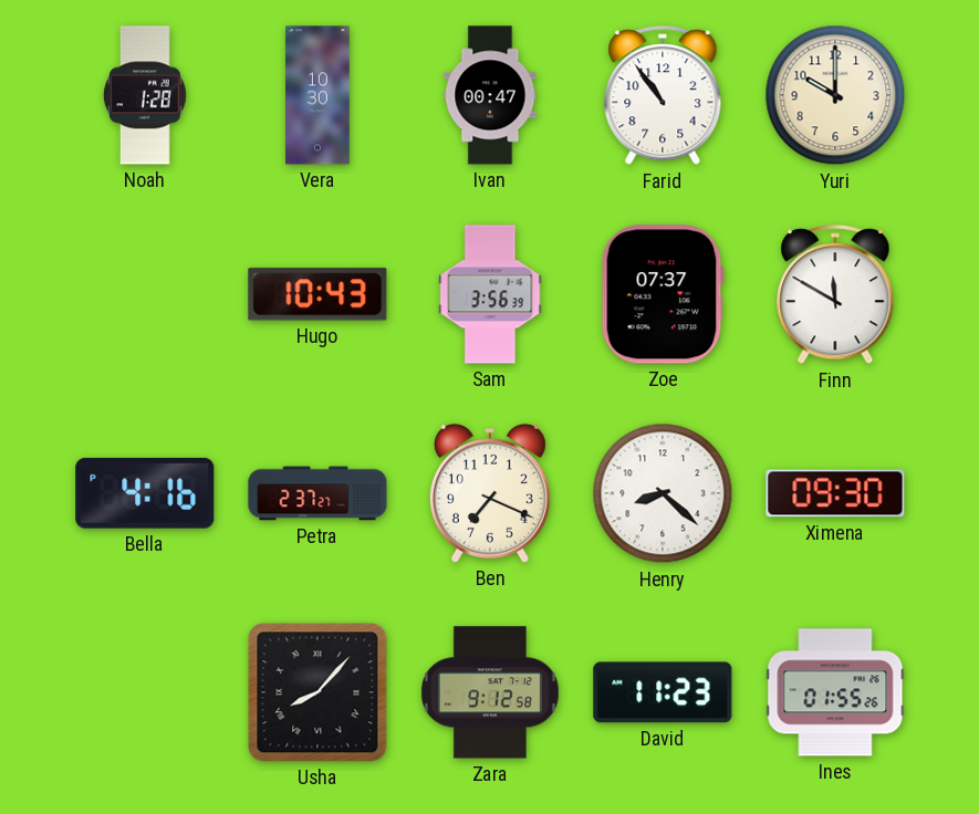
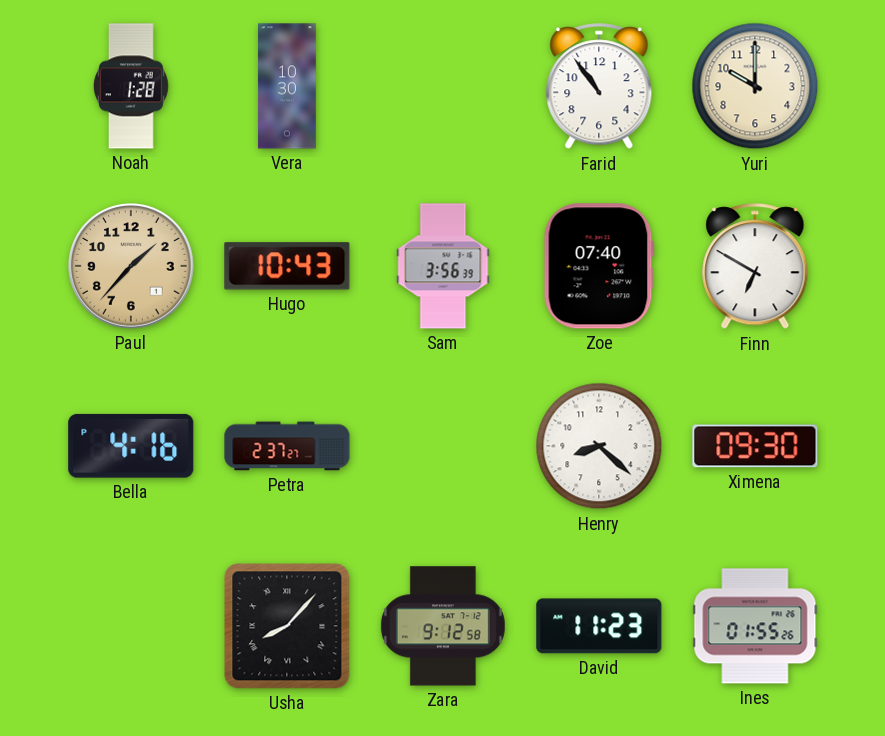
Ivan: 00:47 -> none
Paul: none -> 1:37
Zoe: 07:37 -> 07:40
Finn: 11:50 -> 6:50
Ben: 7:19 -> none
